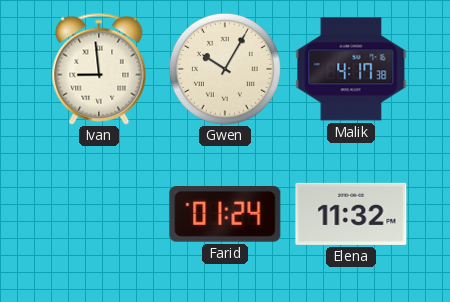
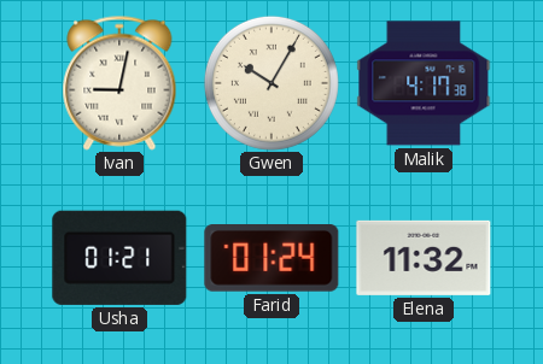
Ivan: 8:59 -> 9:02
Usha: none -> 01:21
